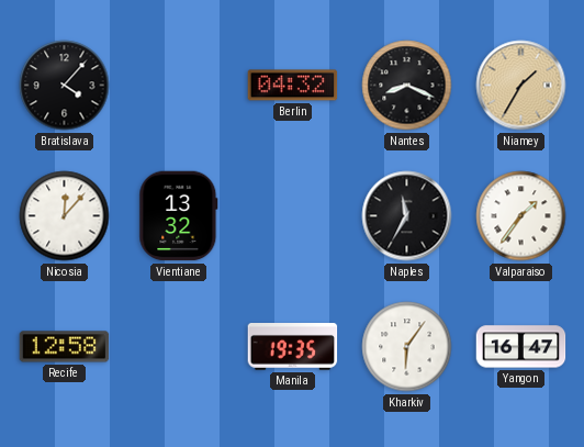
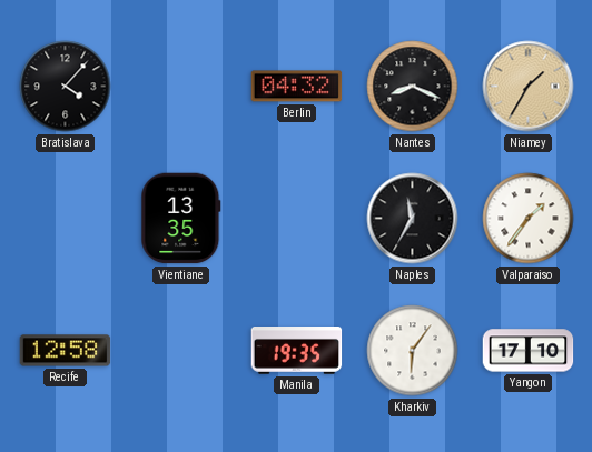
Nicosia: 12:07 -> none
Vientiane: 13:32 -> 13:35
Yangon: 16:47 -> 17:10
